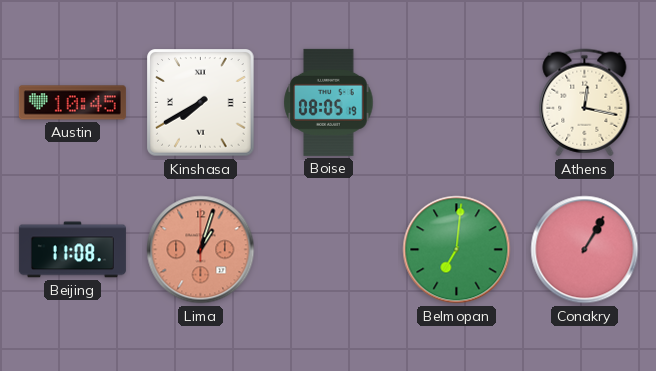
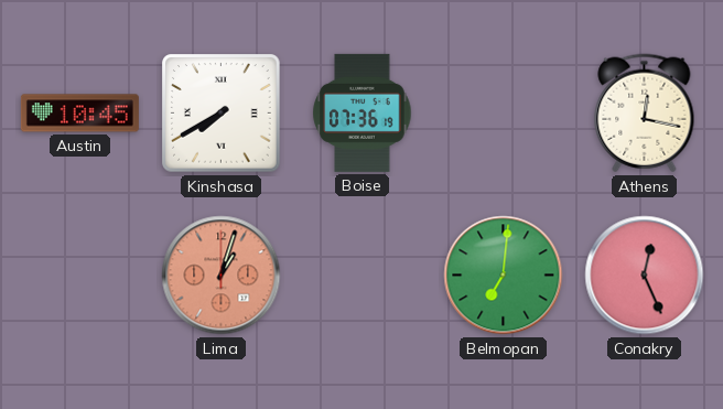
Boise: 08:05 -> 07:36
Beijing: 11:08 -> none
Conakry: 1:05 -> 12:26
